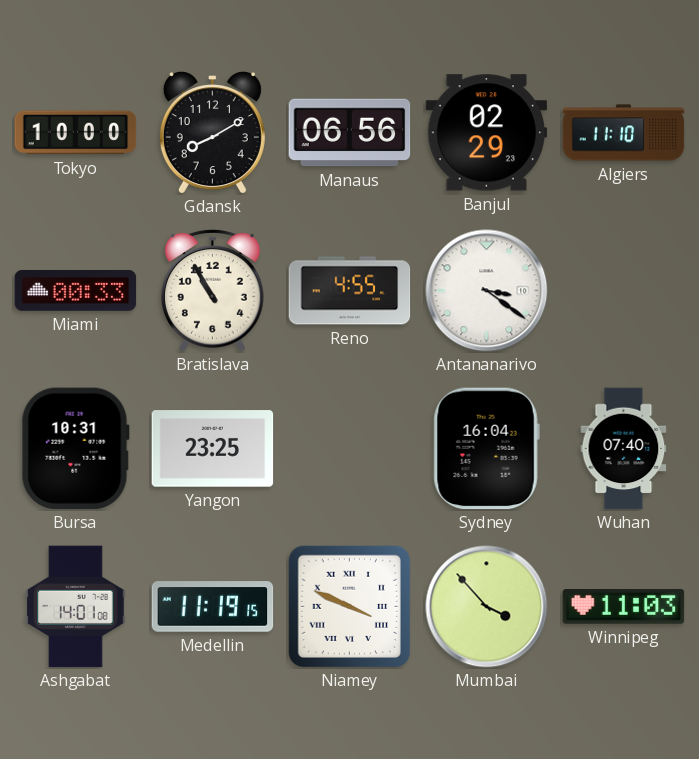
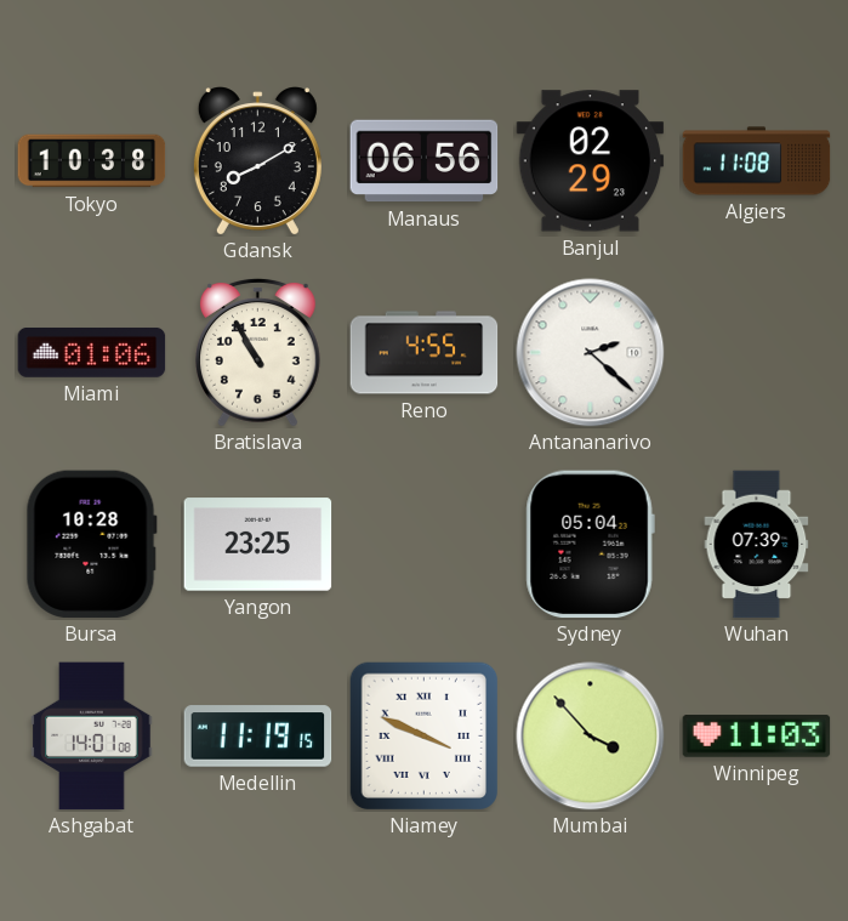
Tokyo: 10:00 -> 10:38
Algiers: 11:10 -> 11:08
Miami: 00:33 -> 01:06
Antananarivo: 3:21 -> 2:22
Bursa: 10:31 -> 10:28
Sydney: 16:04 -> 05:04
Wuhan: 07:40 -> 07:39
